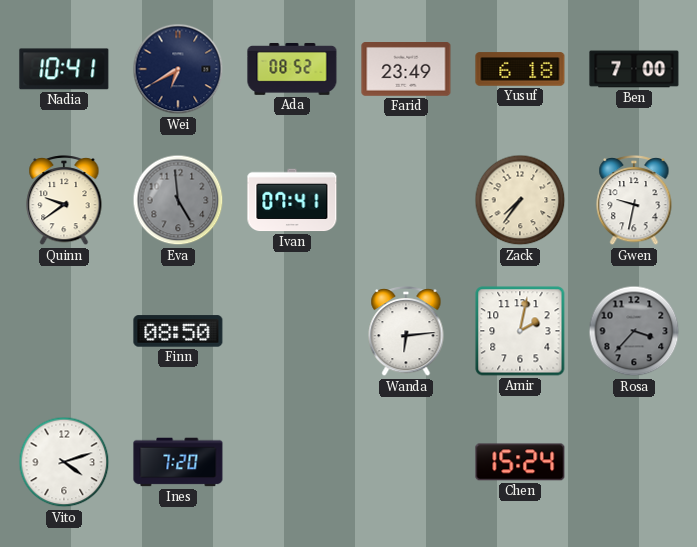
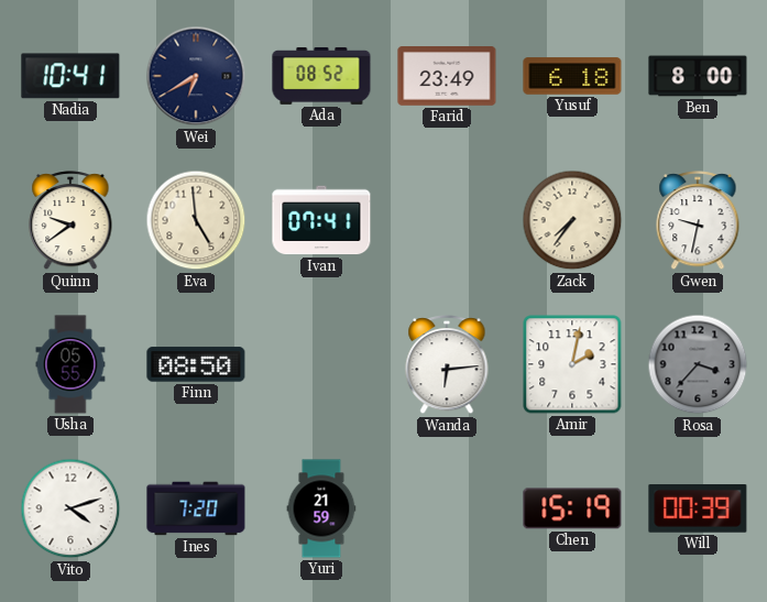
Ben: 7:00 -> 8:00
Eva dial: grey -> cream
Usha: none -> 05:55
Yuri: none -> 21:59
Chen: 15:24 -> 15:19
Will: none -> 00:39
